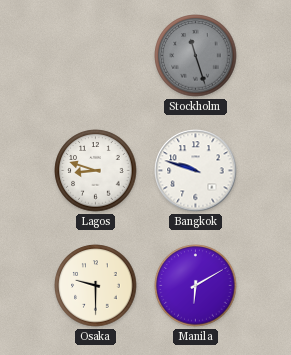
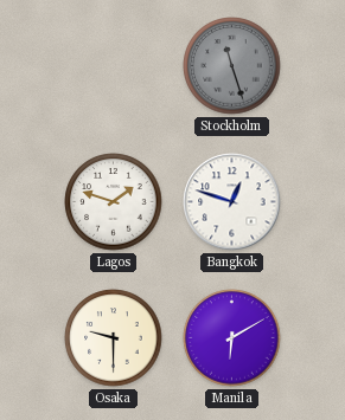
Lagos: 8:48 -> 1:48
Bangkok: 9:48 -> 12:48
